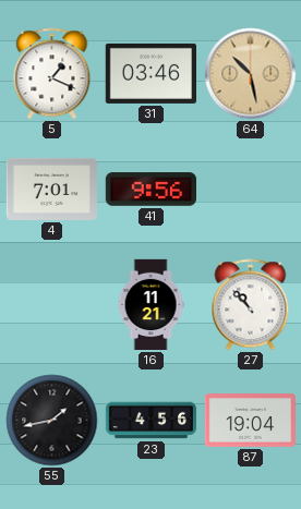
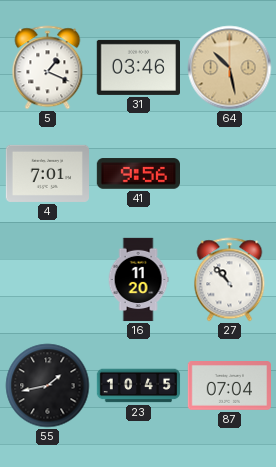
16: 11:21 -> 11:20
23: 4:56 -> 10:45
87: 19:04 -> 07:04
